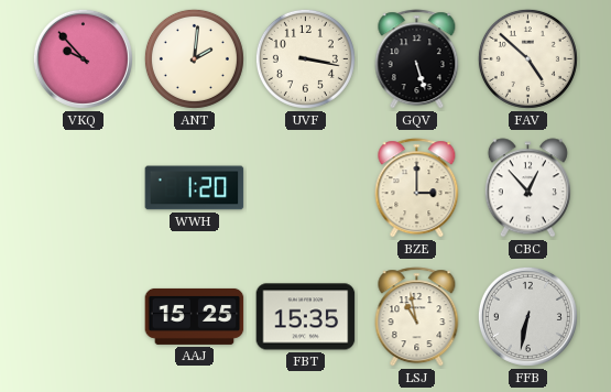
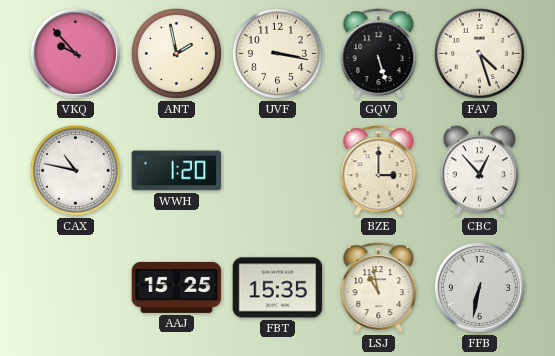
ANT: 2:01 -> 1:58
FAV: 4:52 -> 4:27
CAX: none -> 10:47
